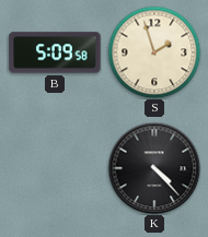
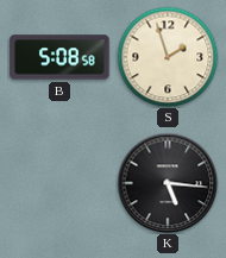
B: 5:09 -> 5:08
K: 4:23 -> 5:16
